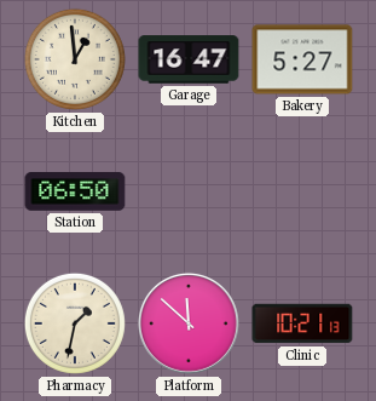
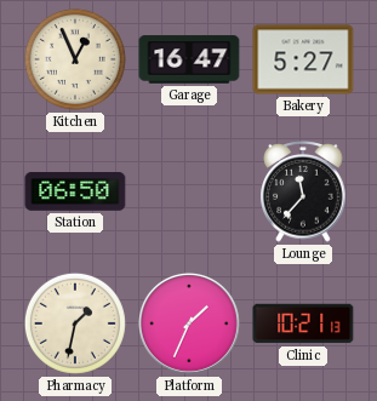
Kitchen: 12:59 -> 12:56
Lounge: none -> 11:37
Platform: 11:52 -> 1:34
